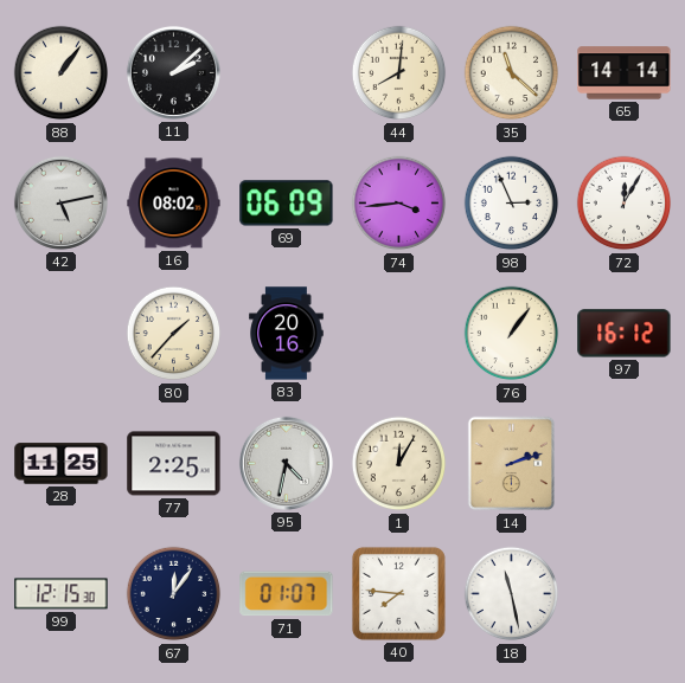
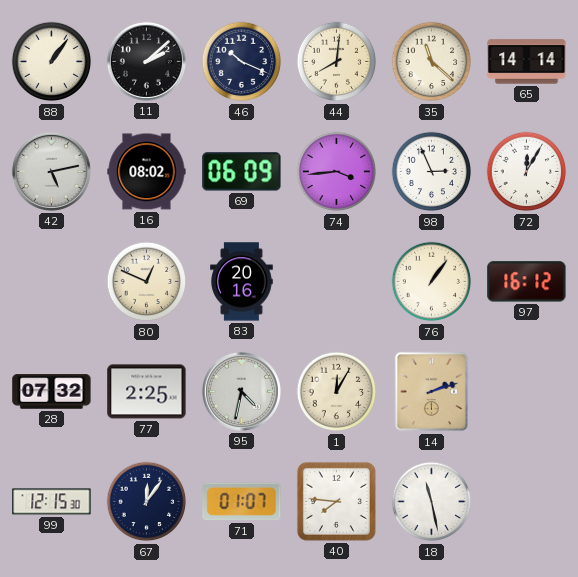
46: none -> 10:19
80: 1:37 -> 12:49
28: 11:25 -> 07:32
